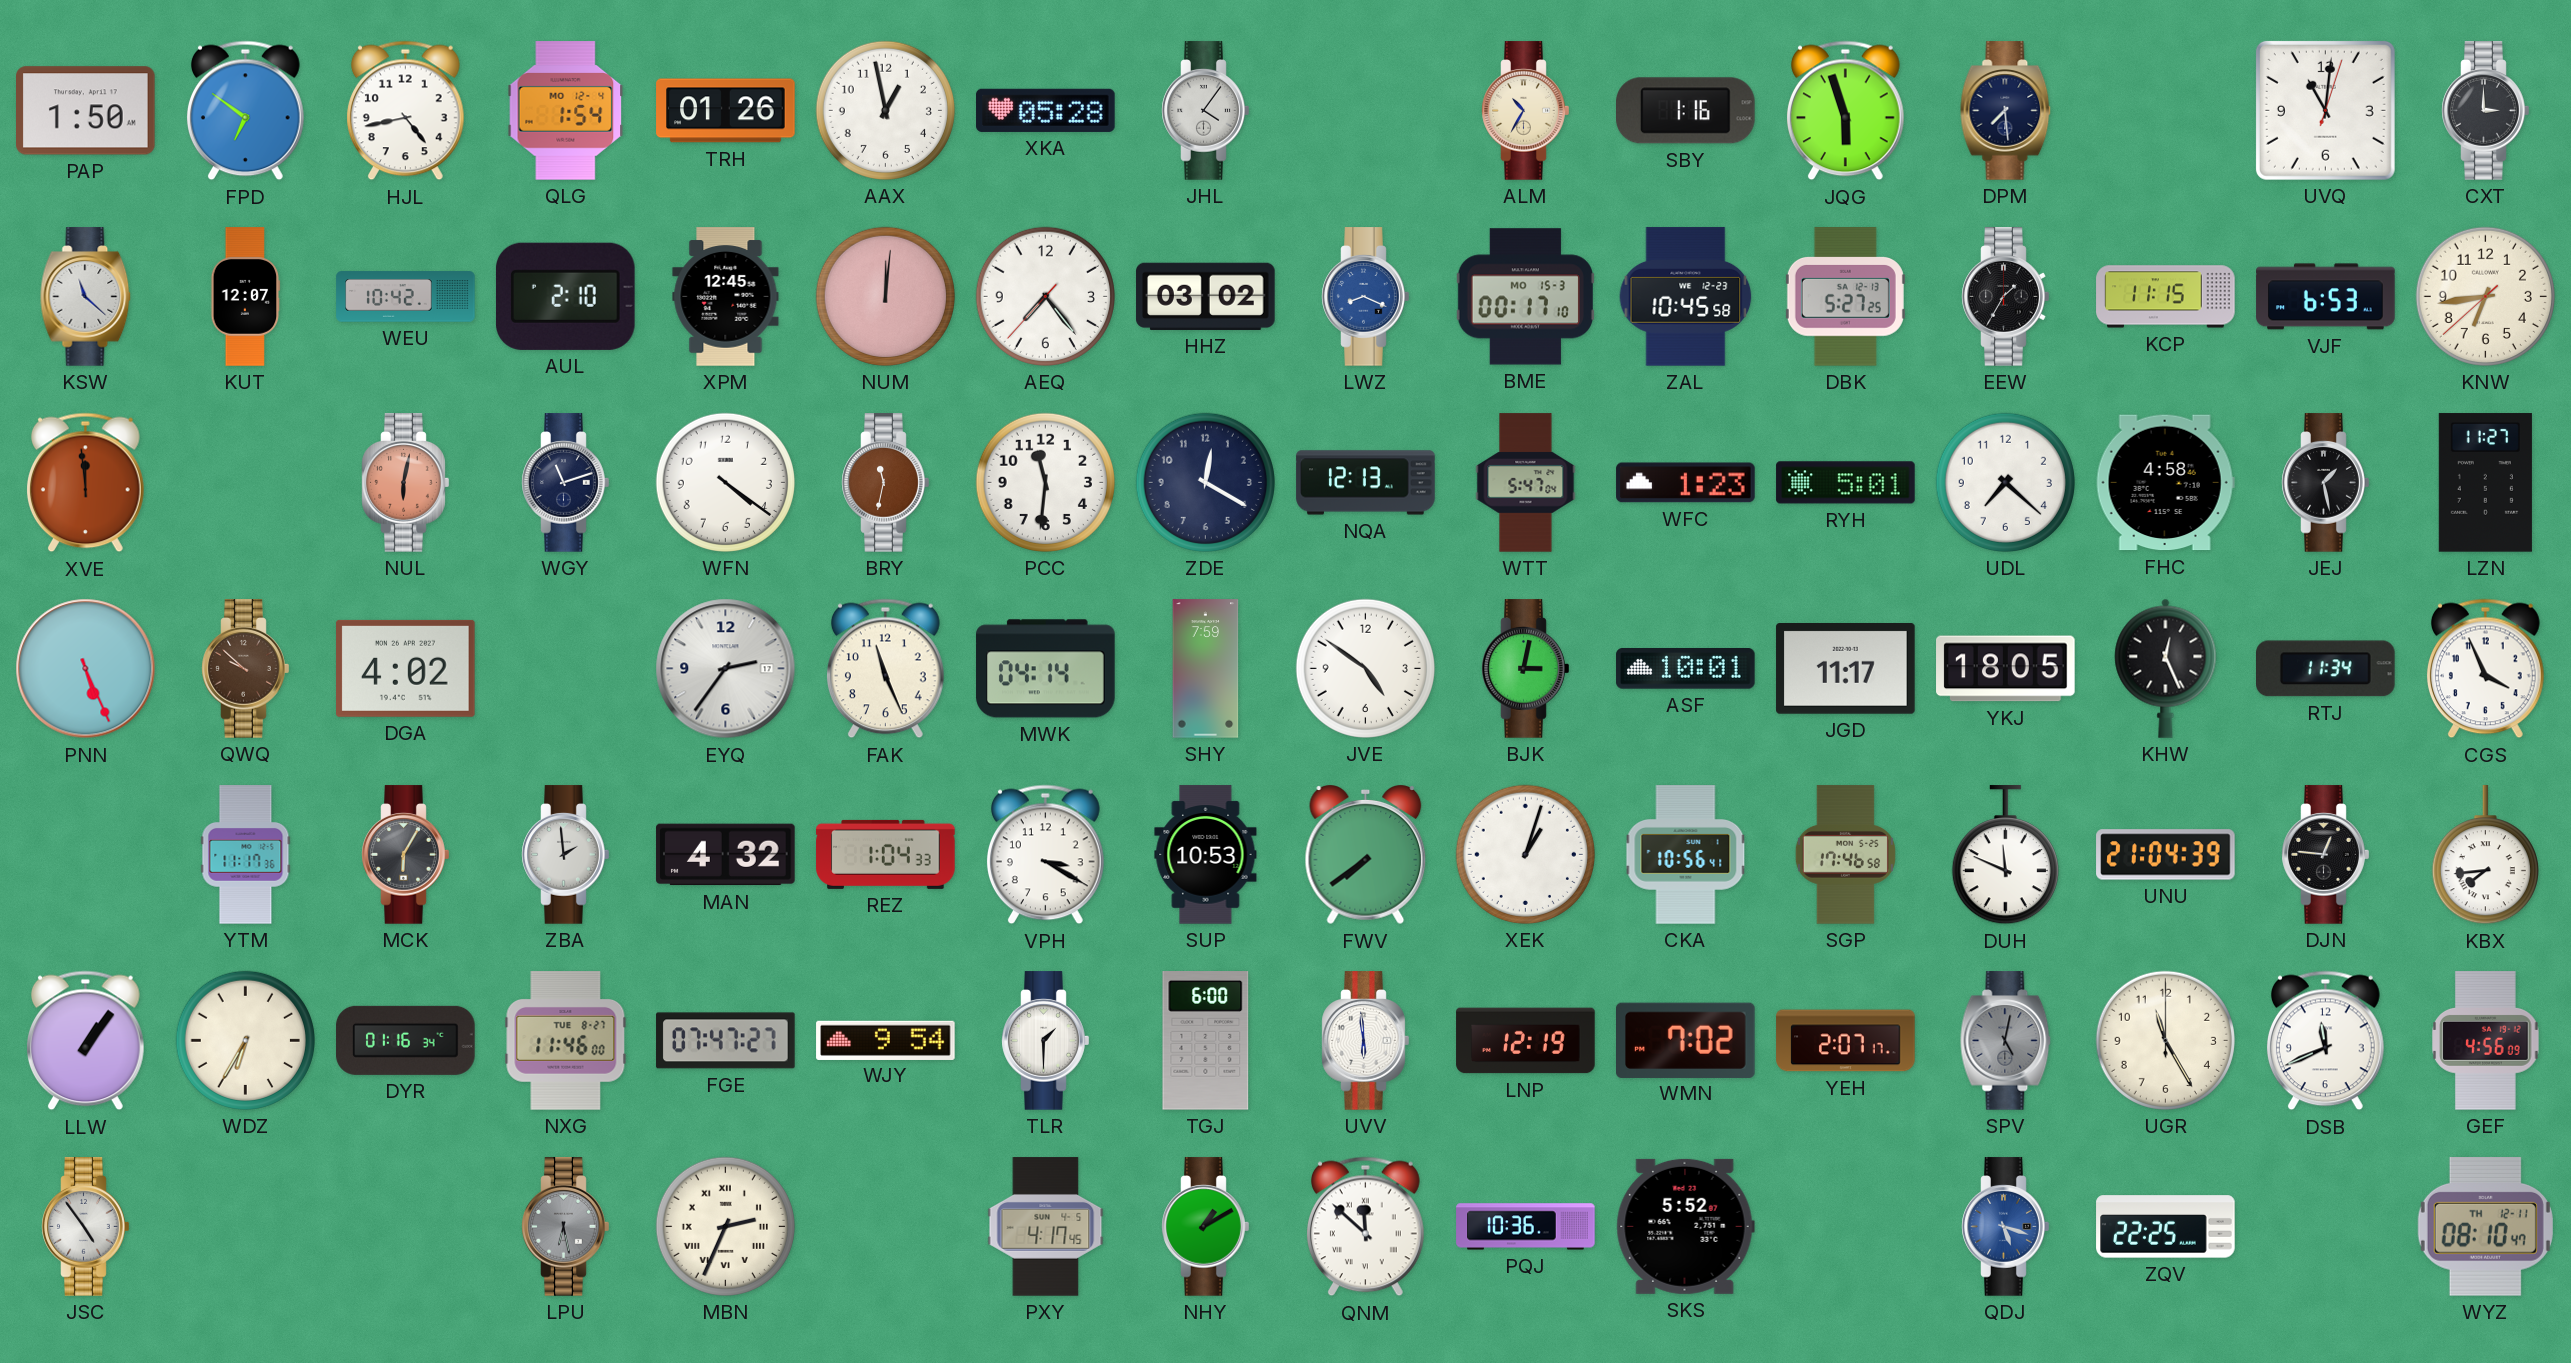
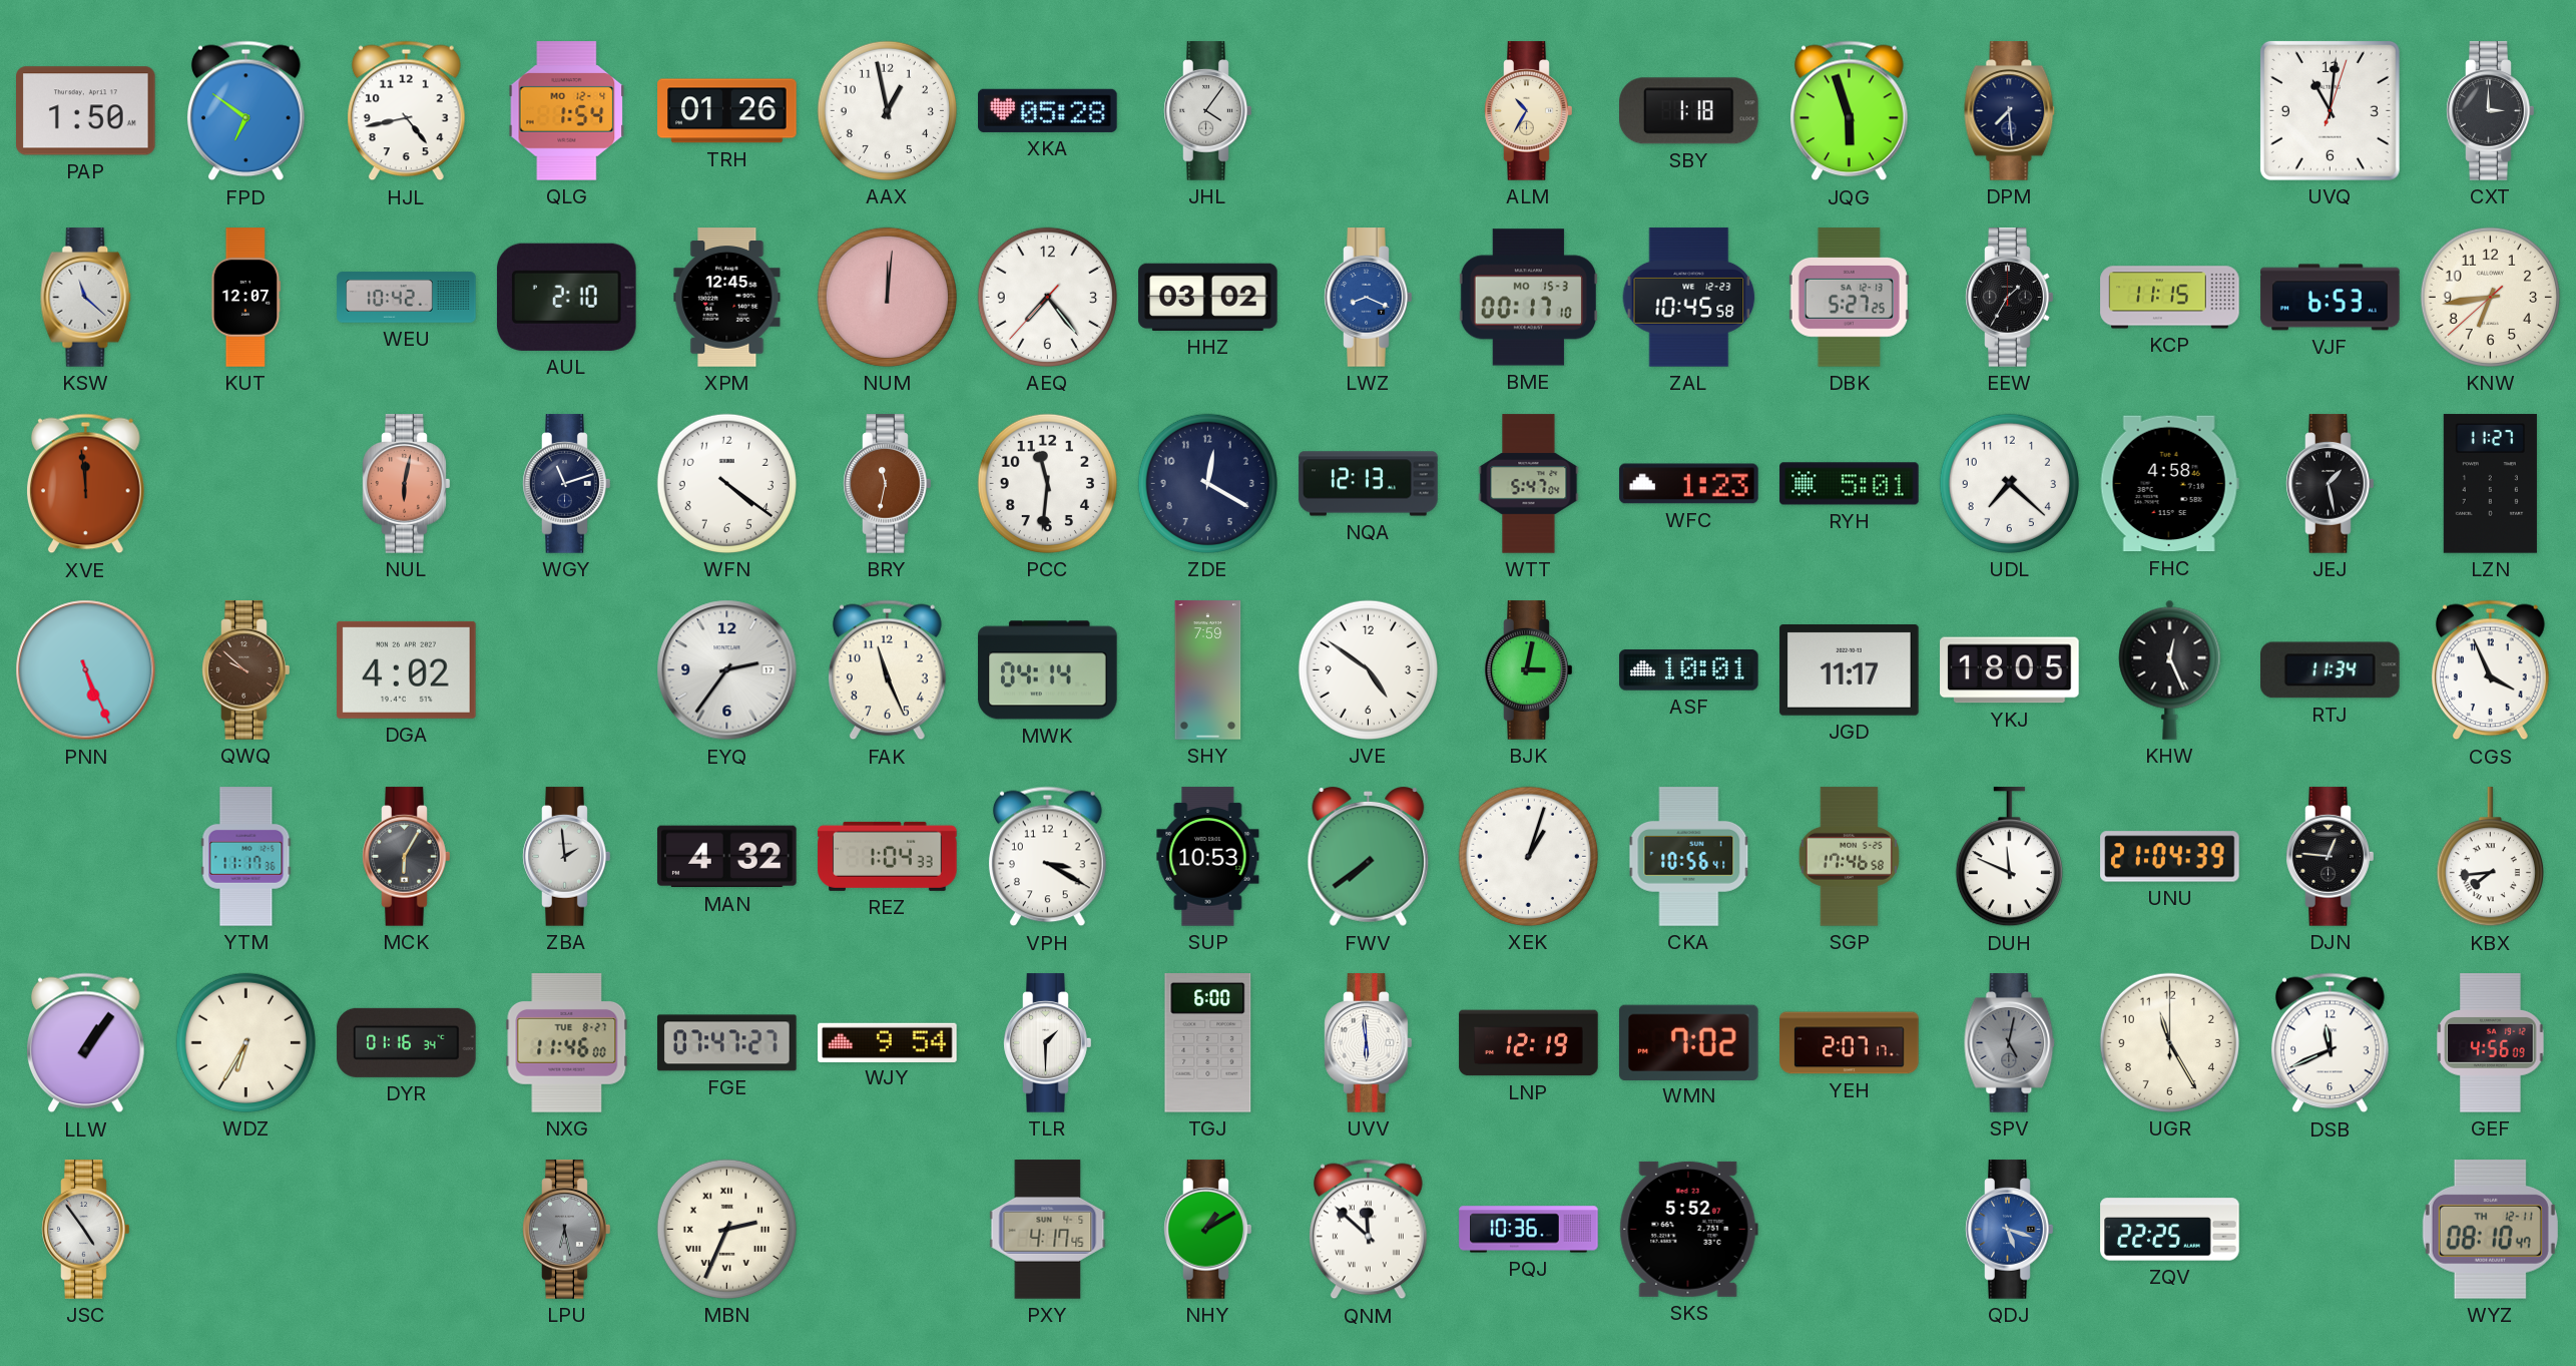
SBY: 1:16 -> 1:18
